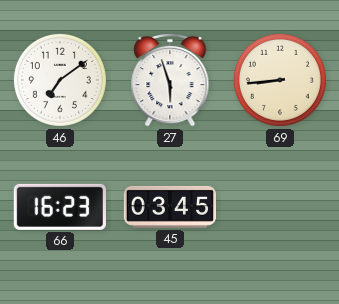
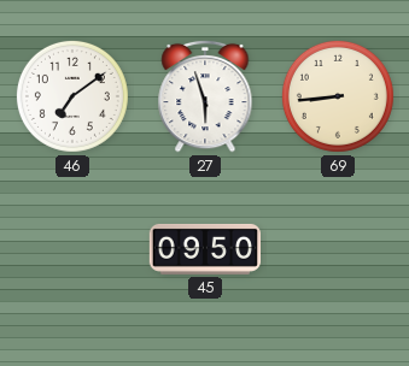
66: 16:23 -> none
45: 03:45 -> 09:50
